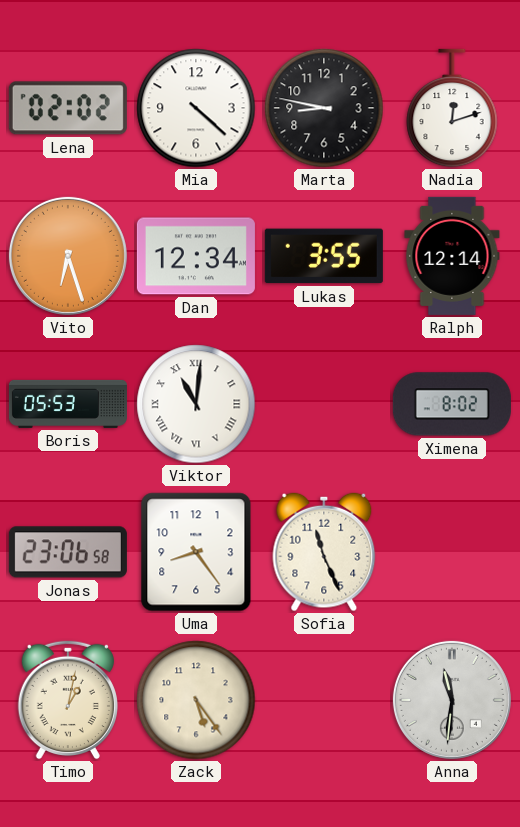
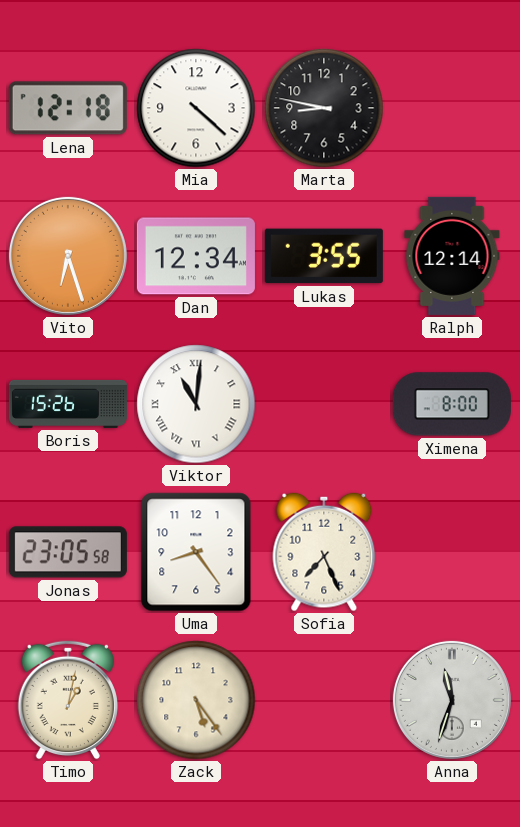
Lena: 02:02 -> 12:18
Nadia: 12:12 -> none
Boris: 05:53 -> 15:26
Ximena: 8:02 -> 8:00
Jonas: 23:06 -> 23:05
Sofia: 11:26 -> 7:26
Anna: 11:31 -> 11:33
